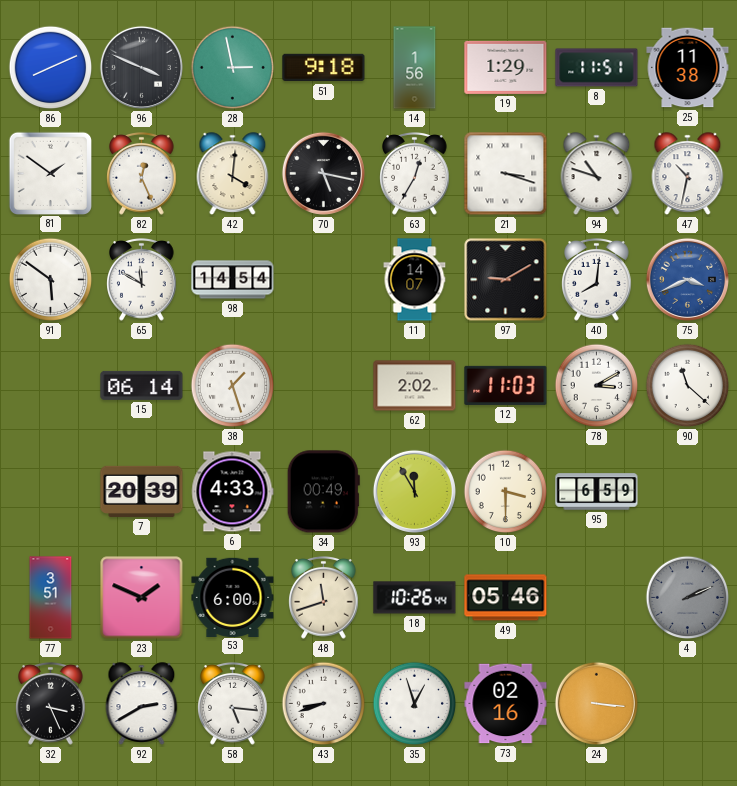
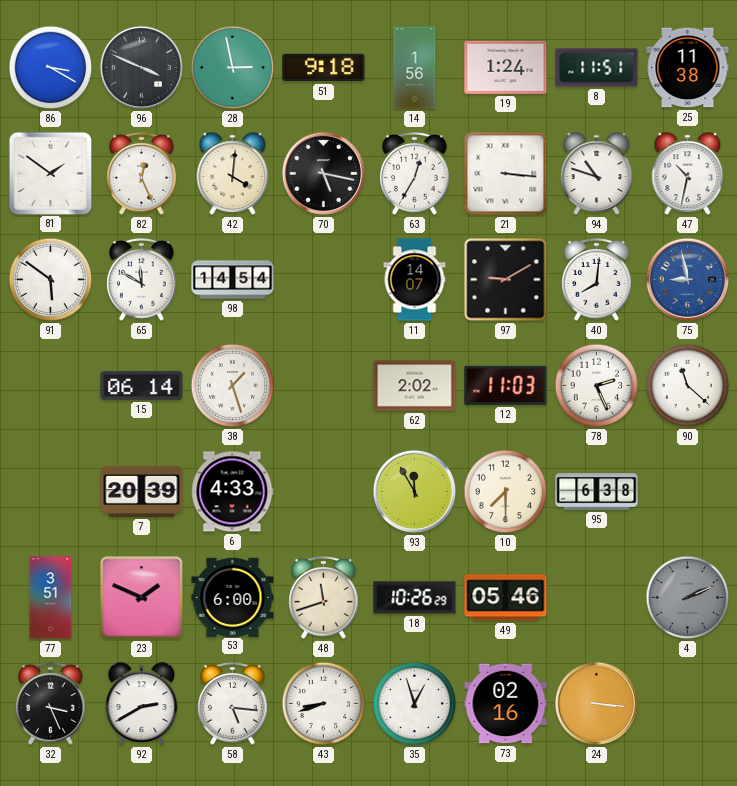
86: 8:11 -> 3:20
19: 1:29 -> 1:24
21: 3:18 -> 3:16
75: 3:41 -> 8:58
78: 3:10 -> 2:26
34: 00:49 -> none
10: 3:30 -> 7:30
95: 6:59 -> 6:38
18: 10:26:44 -> 10:26:29
